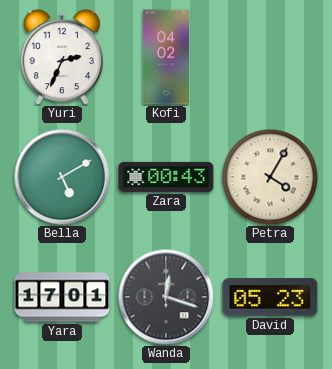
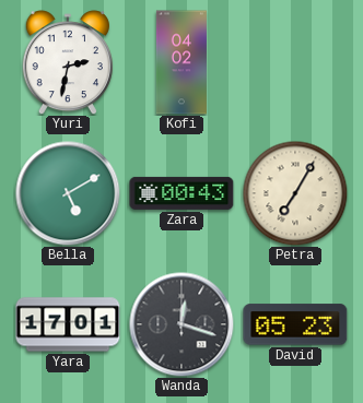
Yuri: 2:34 -> 2:32
Petra: 4:05 -> 7:05
